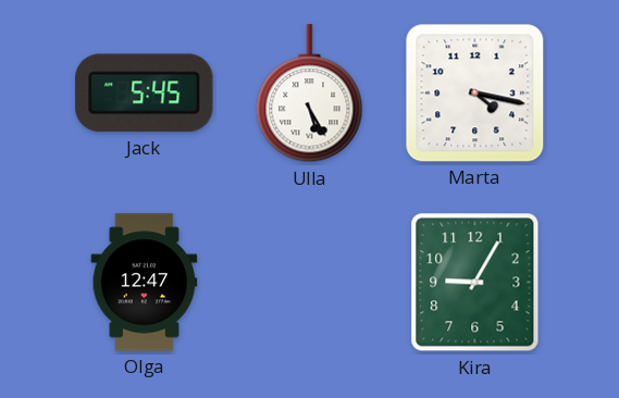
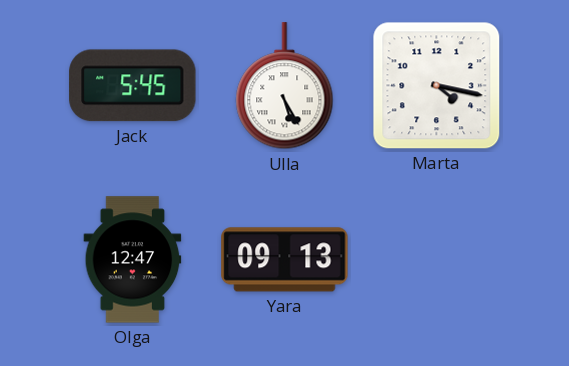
Yara: none -> 09:13
Kira: 9:05 -> none
